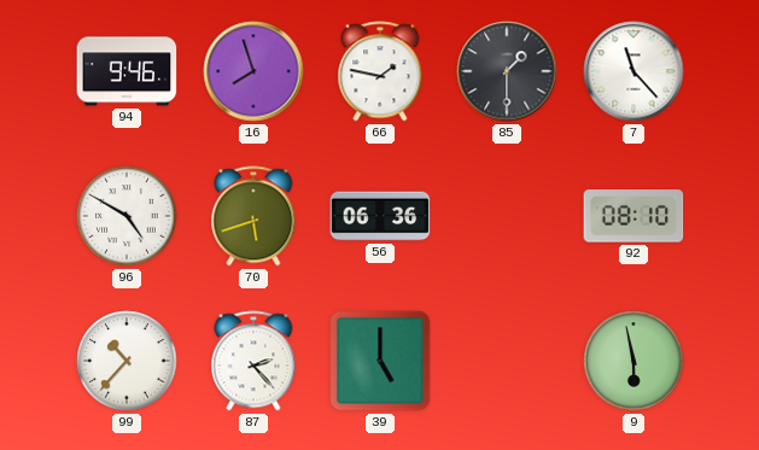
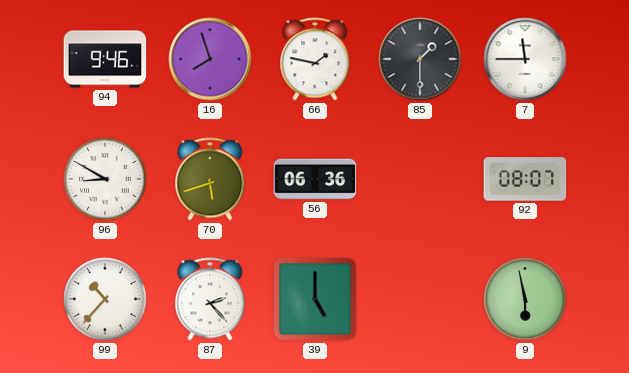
7: 11:23 -> 11:45
96: 4:50 -> 8:50
92: 08:10 -> 08:07
